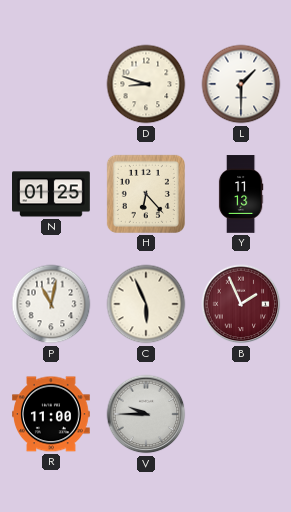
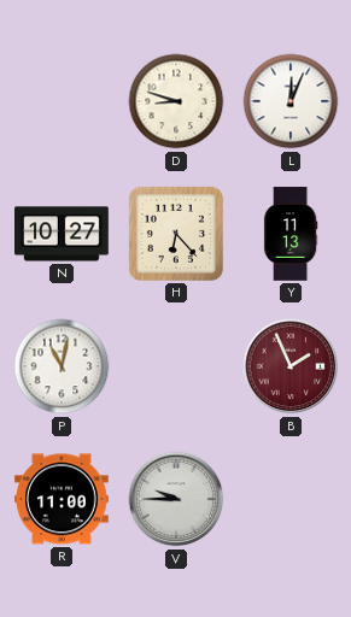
L: 1:30 -> 12:04
N: 01:25 -> 10:27
C: 5:56 -> none
